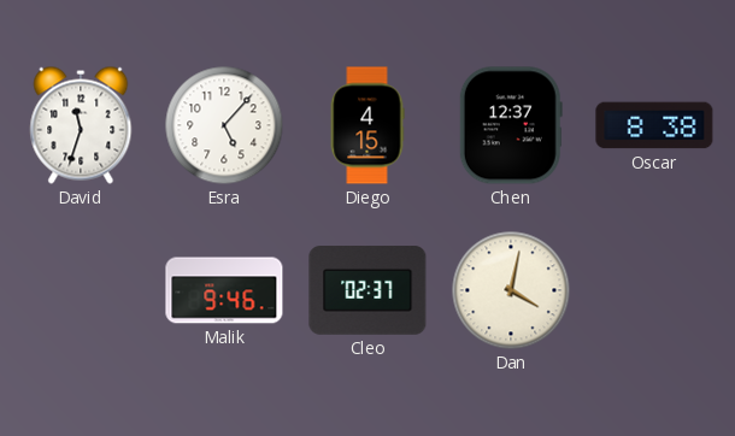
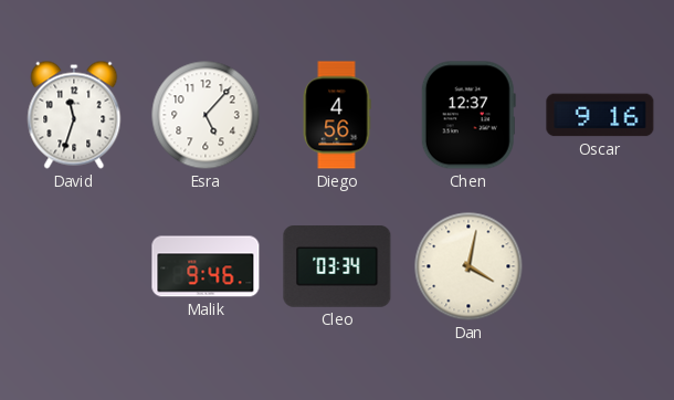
Diego: 4:15 -> 4:56
Oscar: 8:38 -> 9:16
Cleo: 02:37 -> 03:34
